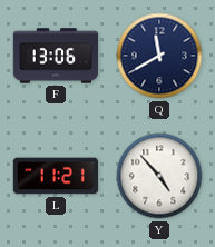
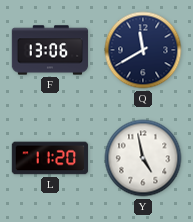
L: 11:21 -> 11:20
Y: 4:53 -> 4:58
